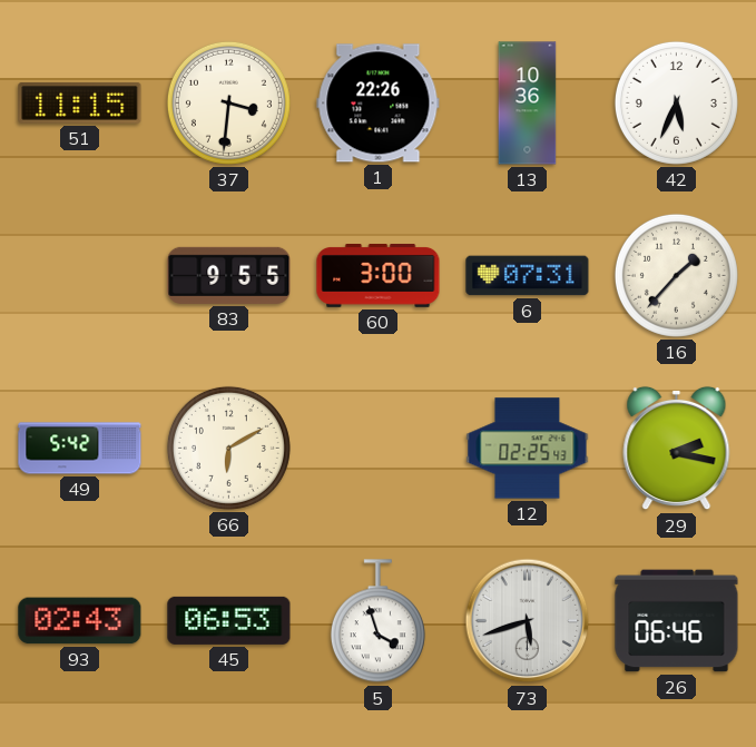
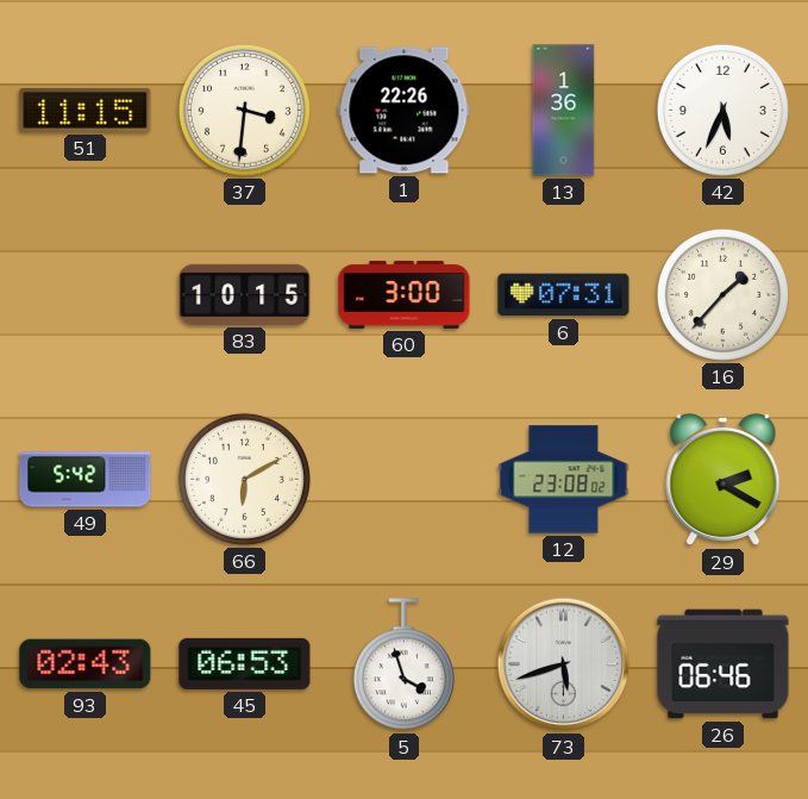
13: 10:36 -> 1:36
83: 9:55 -> 10:15
12: 02:25 -> 23:08
29: 2:17 -> 2:20
